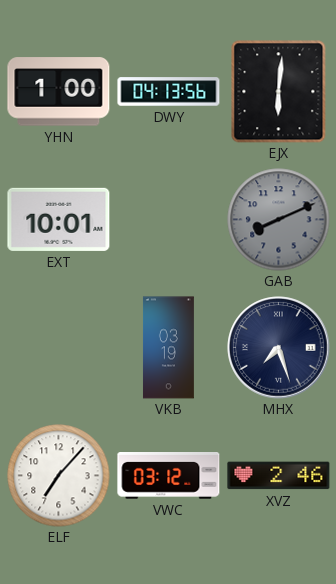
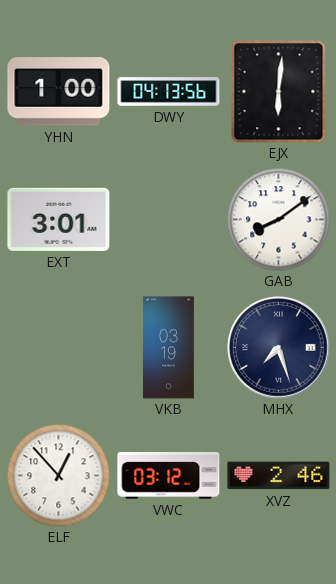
EXT: 10:01 -> 3:01
GAB: 8:11 -> 8:09
GAB dial: grey -> white
ELF: 7:07 -> 12:53
